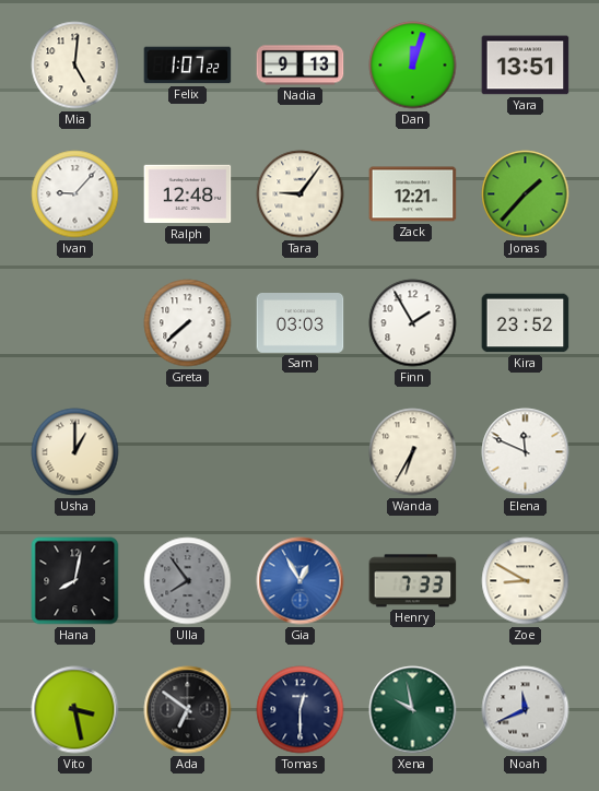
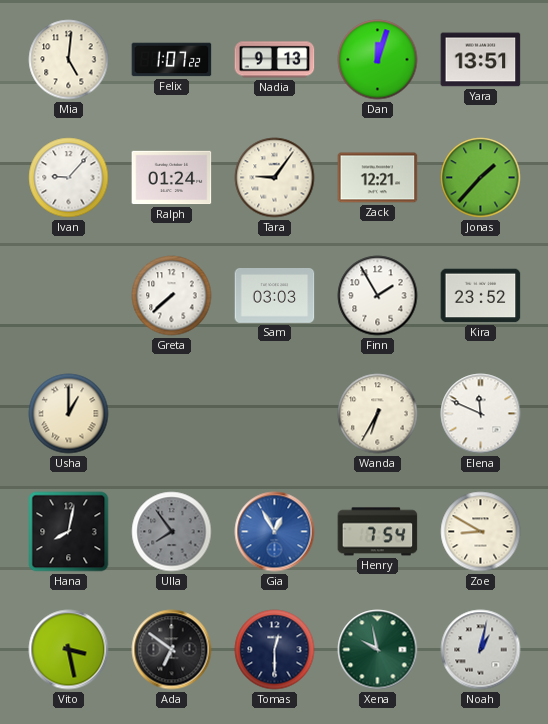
Ralph: 12:48 -> 01:24
Henry: 7:33 -> 7:54
Noah: 11:41 -> 1:02
